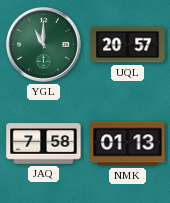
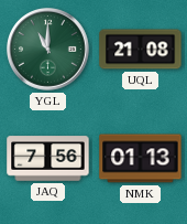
UQL: 20:57 -> 21:08
JAQ: 7:58 -> 7:56
